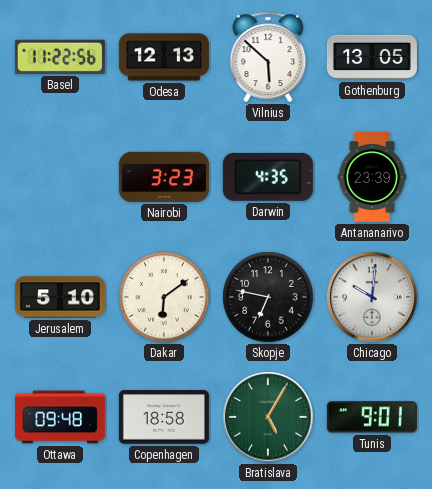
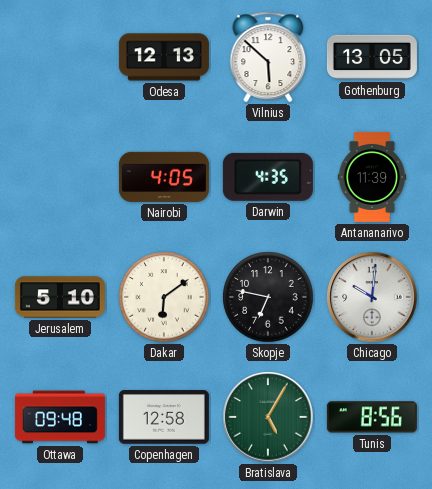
Basel: 11:22 -> none
Nairobi: 3:23 -> 4:05
Antananarivo: 23:39 -> 11:39
Copenhagen: 18:58 -> 12:58
Tunis: 9:01 -> 8:56
